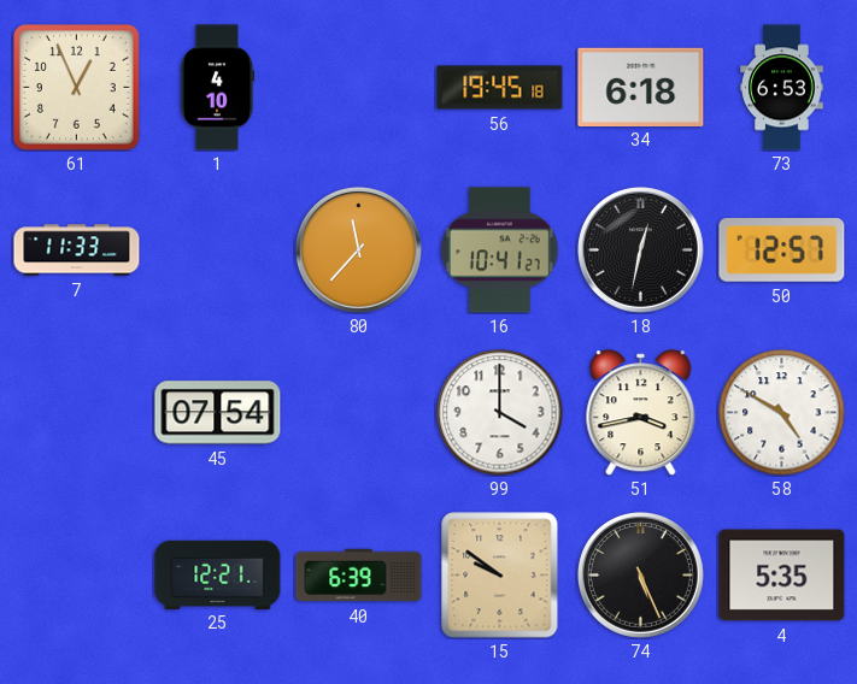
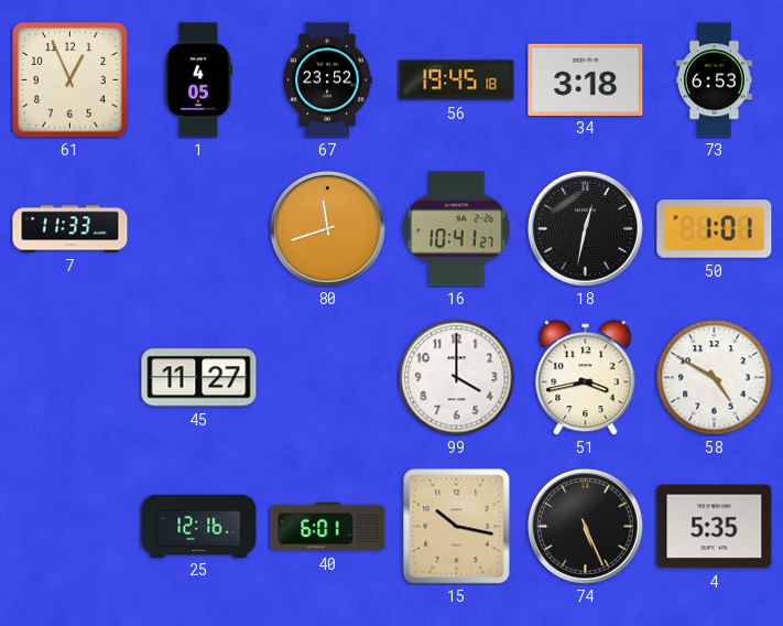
1: 4:10 -> 4:05
67: none -> 23:52
34: 6:18 -> 3:18
80: 11:37 -> 11:42
50: 12:57 -> 1:01
45: 07:54 -> 11:27
25: 12:21 -> 12:16
40: 6:39 -> 6:01
15: 9:51 -> 10:17
